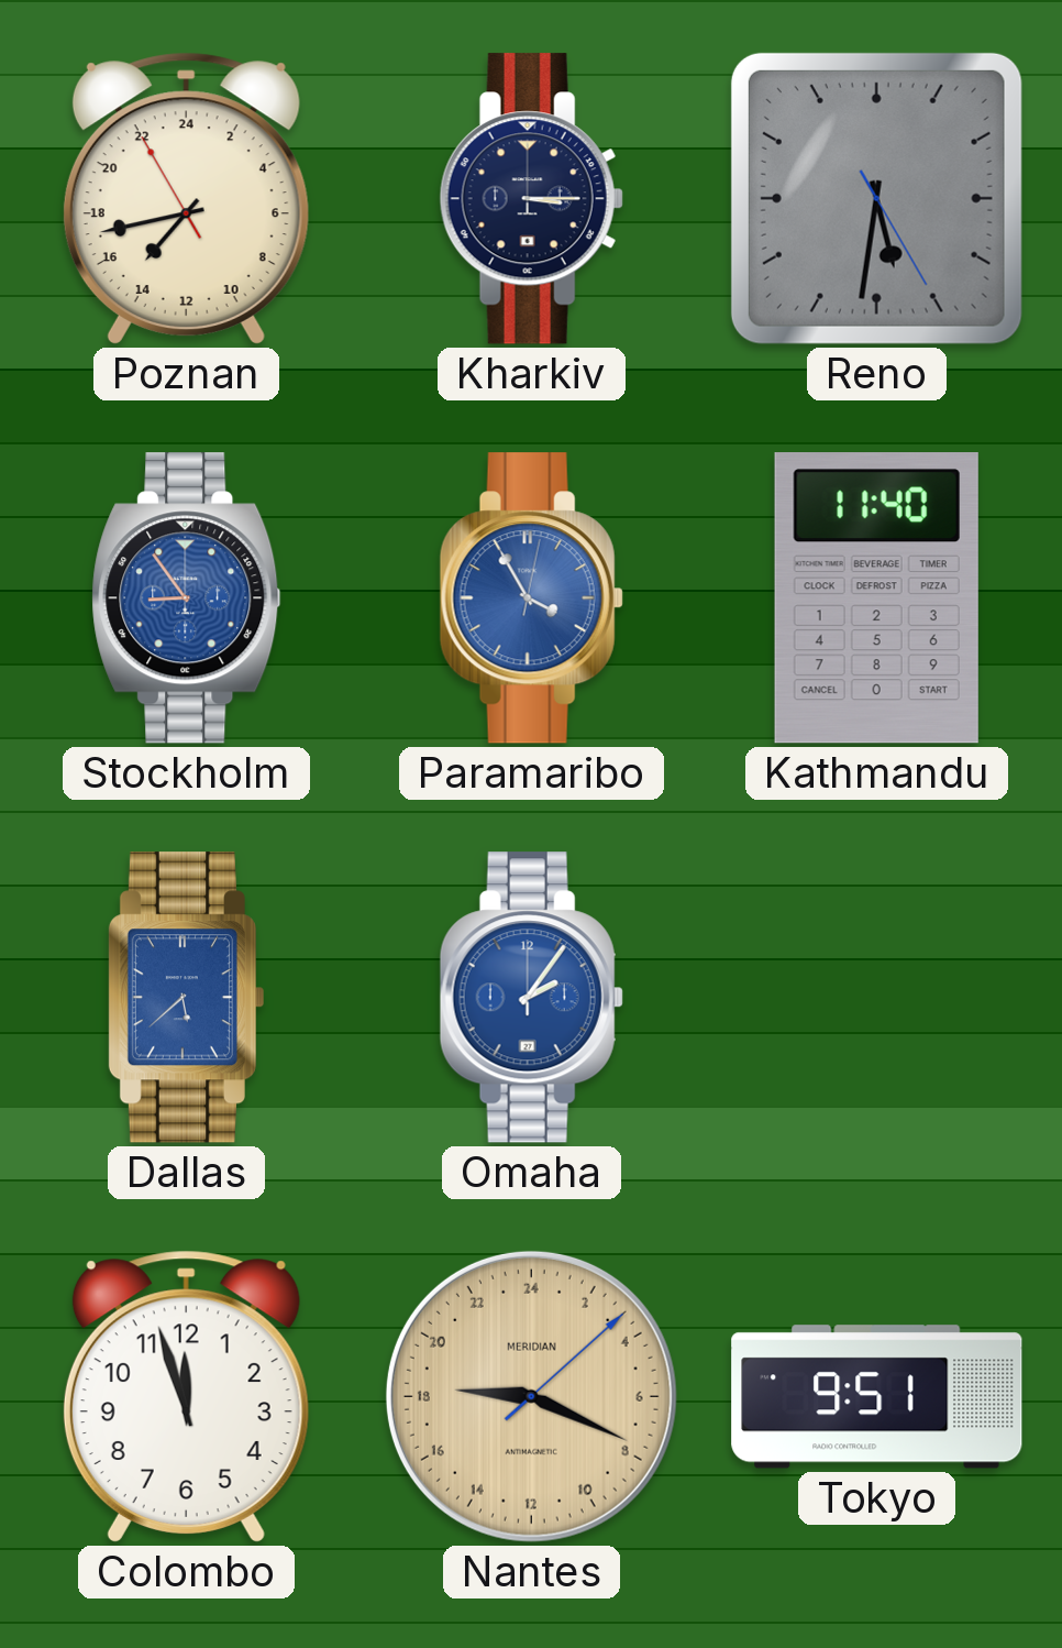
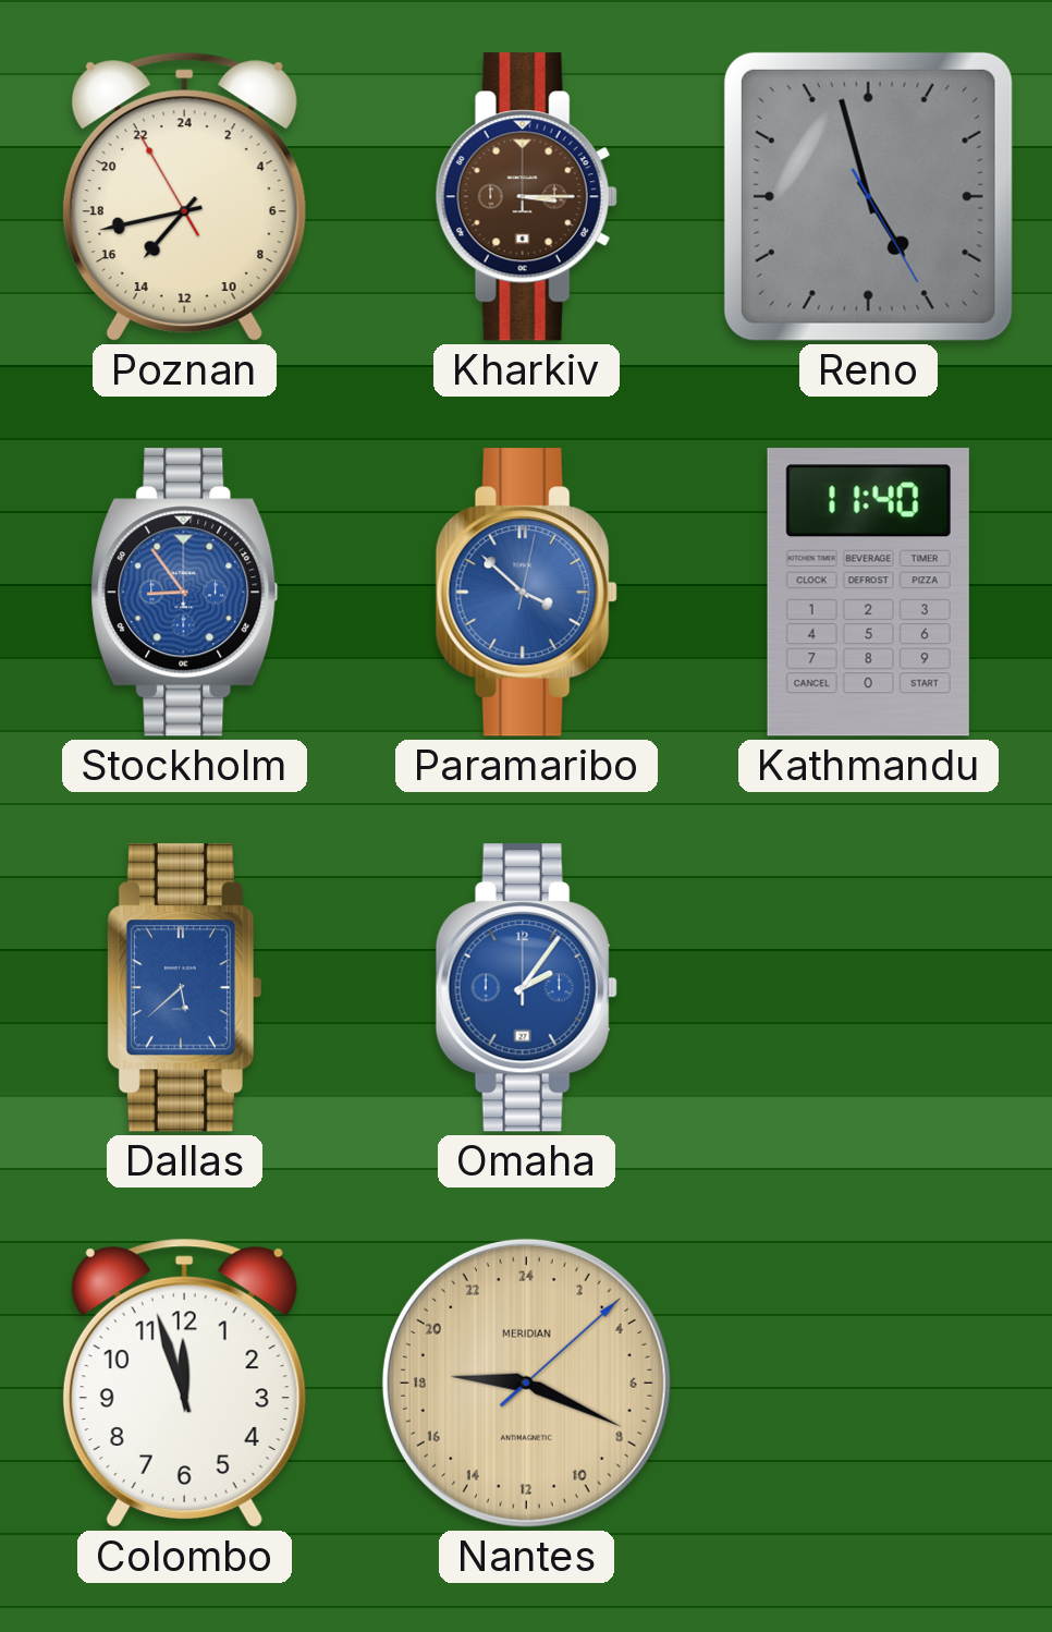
Kharkiv dial: navy -> brown
Reno: 5:31 -> 4:57
Paramaribo: 3:55 -> 3:52
Tokyo: 9:51 -> none
